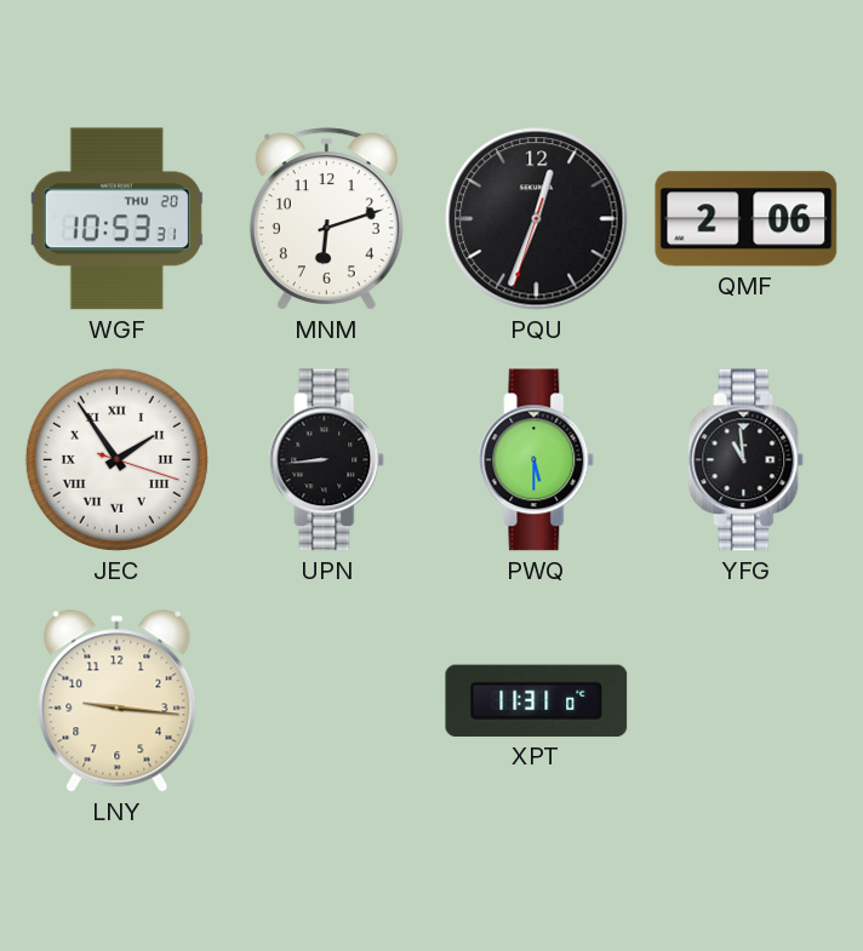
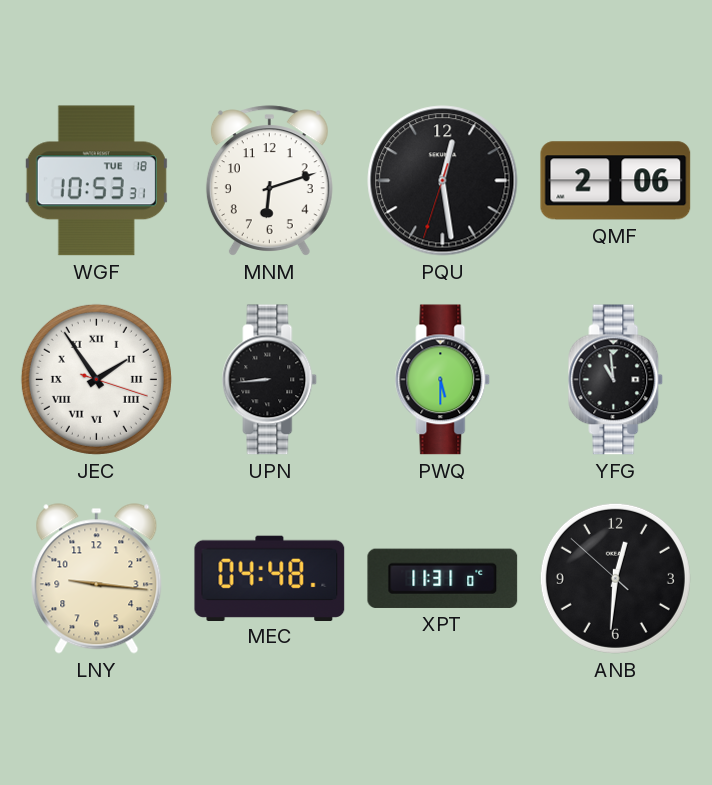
WGF date: THU 20 -> TUE 18
PQU: 12:33 -> 12:28
MEC: none -> 04:48
ANB: none -> 12:30
